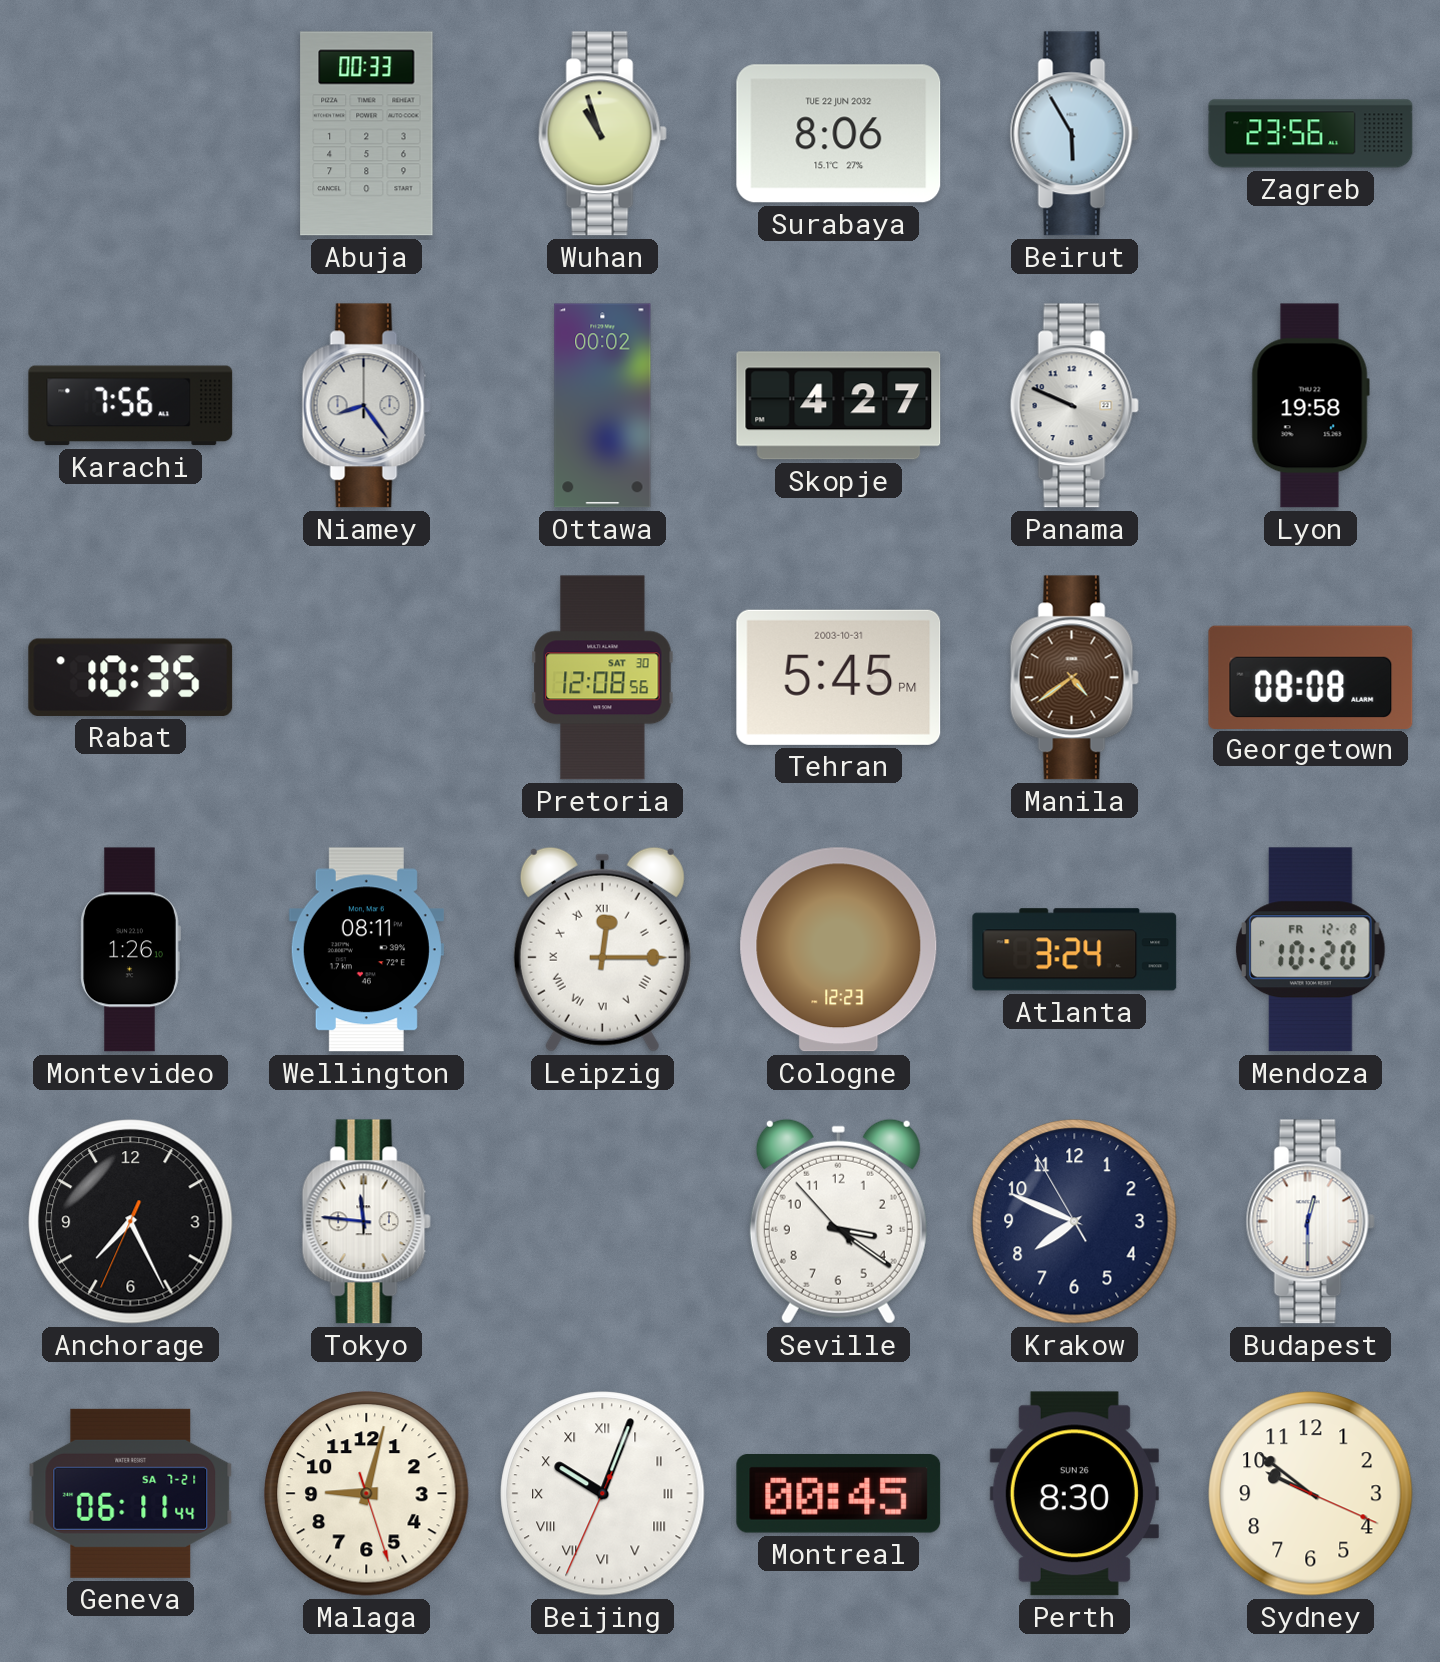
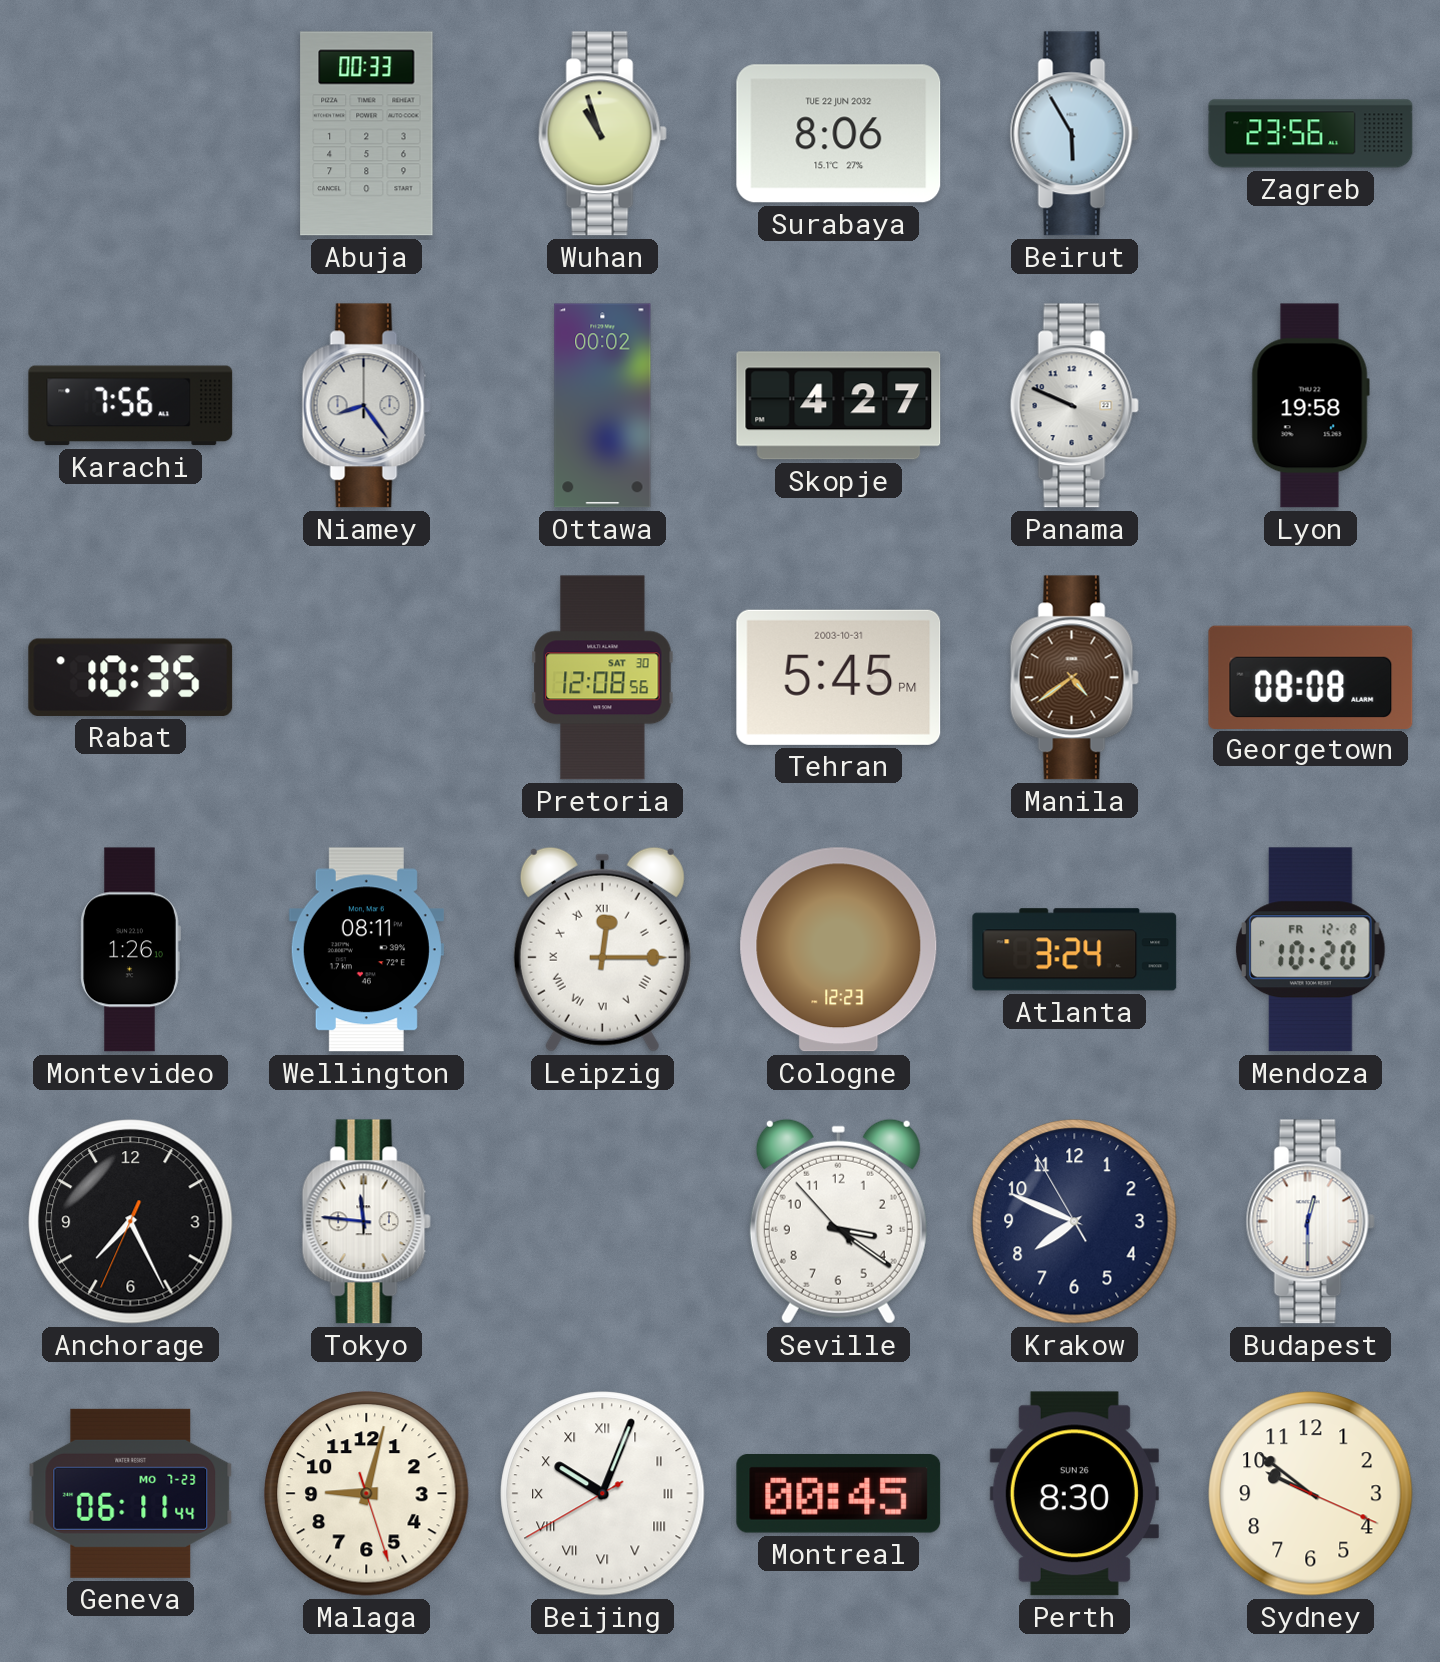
Geneva date: SA 7-21 -> MO 7-23
Beijing: 10:03:34 -> 10:03:40
